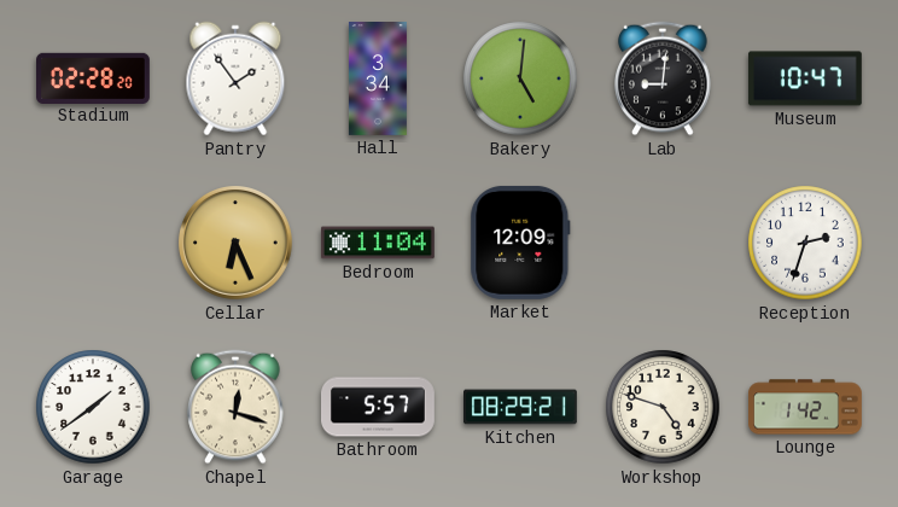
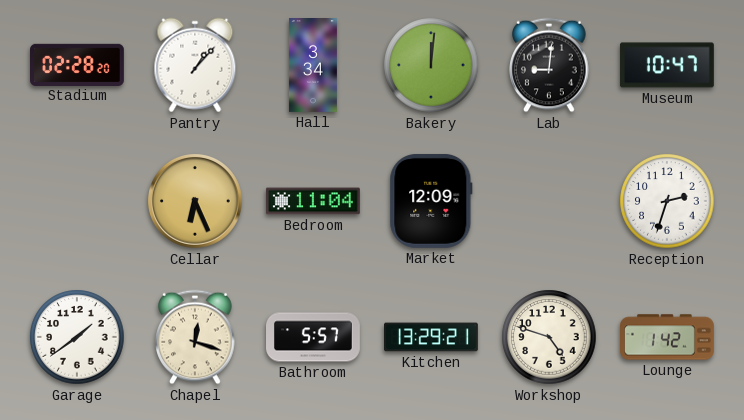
Pantry: 1:54 -> 1:07
Bakery: 5:01 -> 12:01
Kitchen: 08:29 -> 13:29
